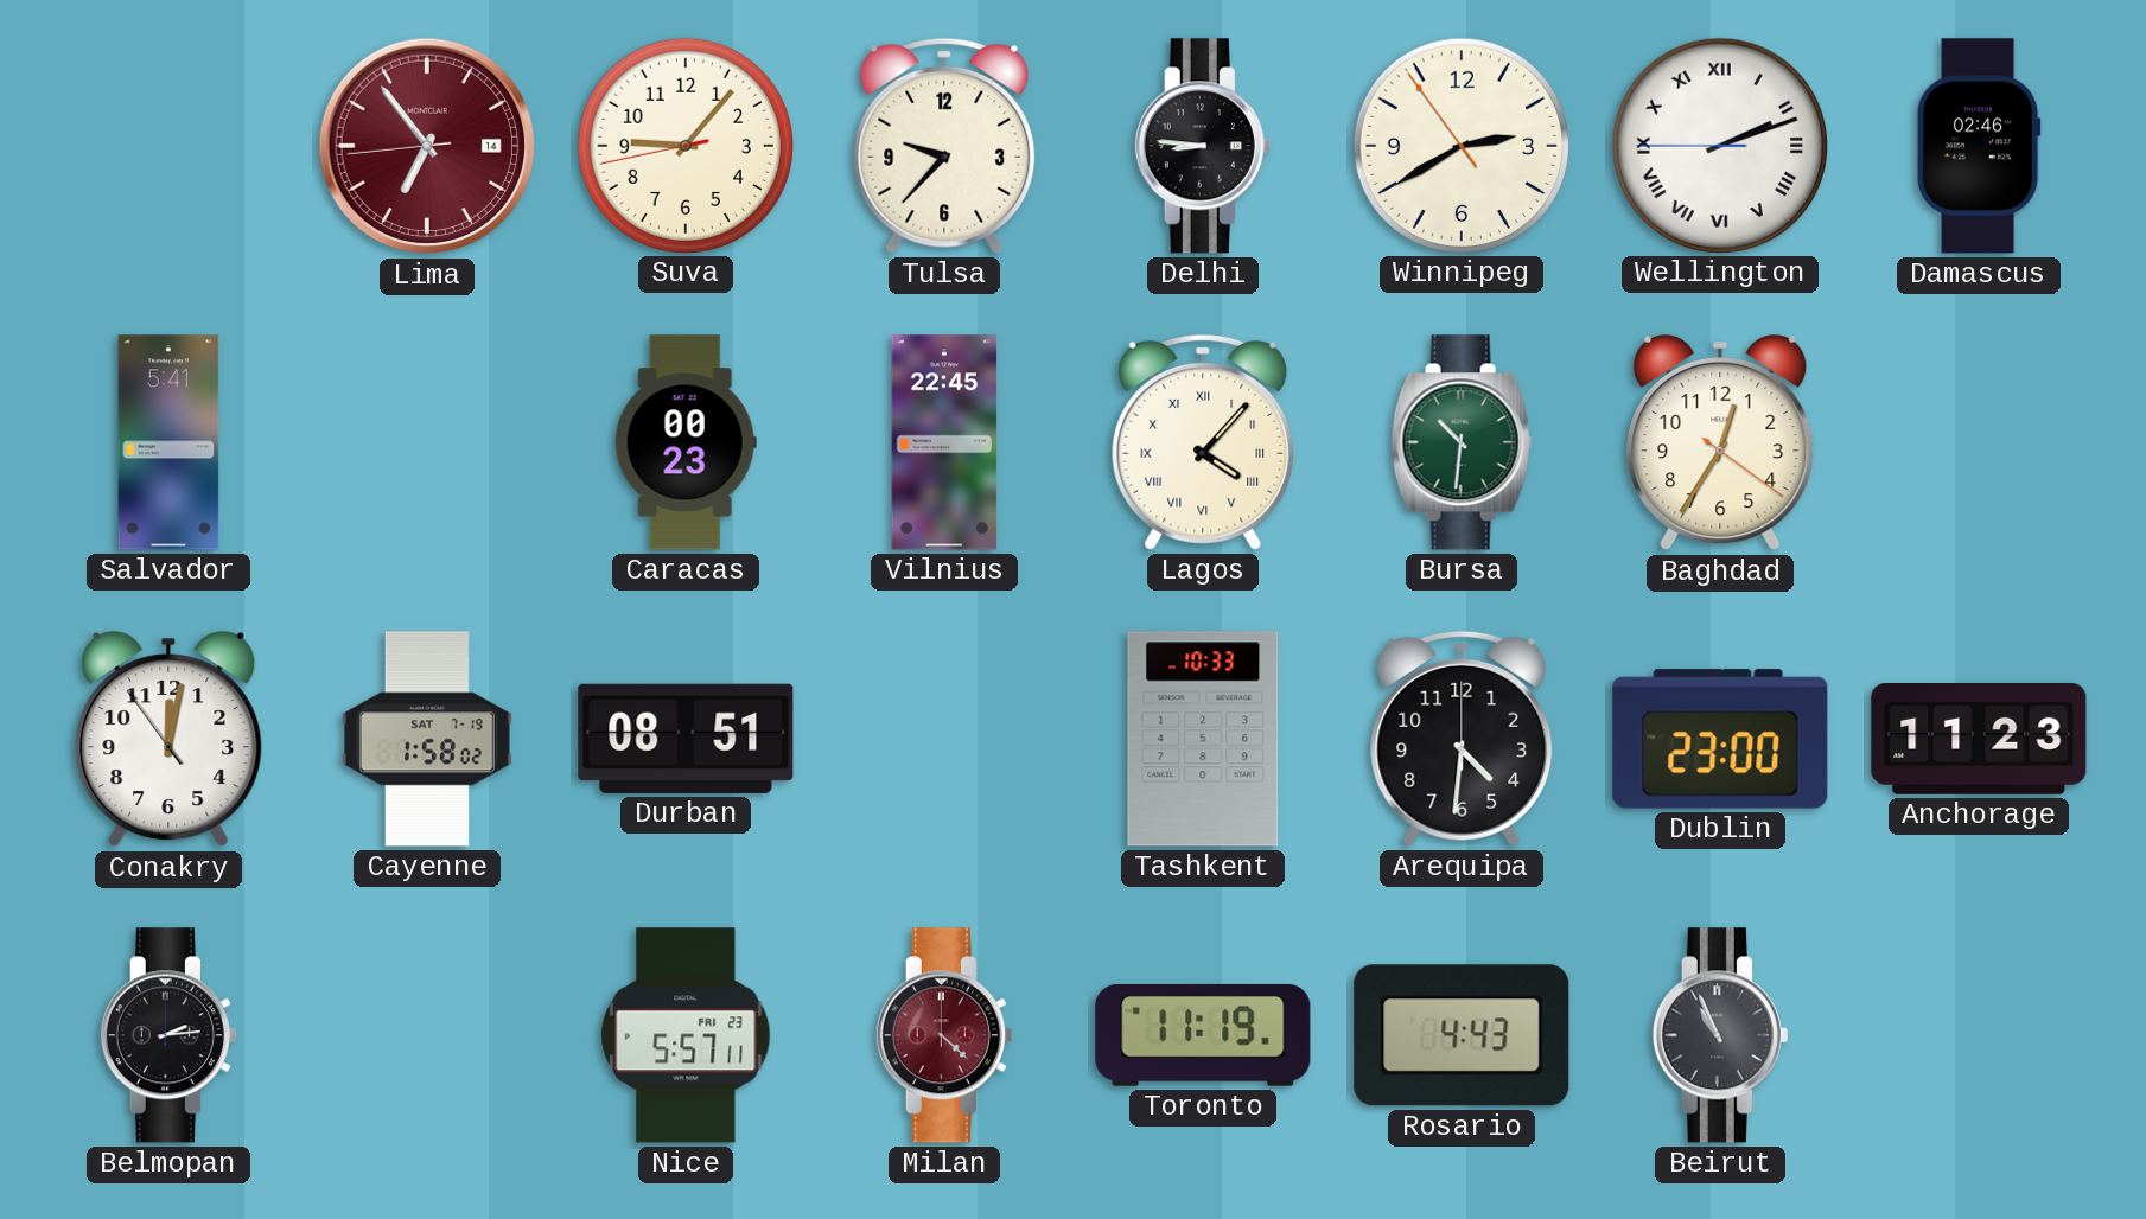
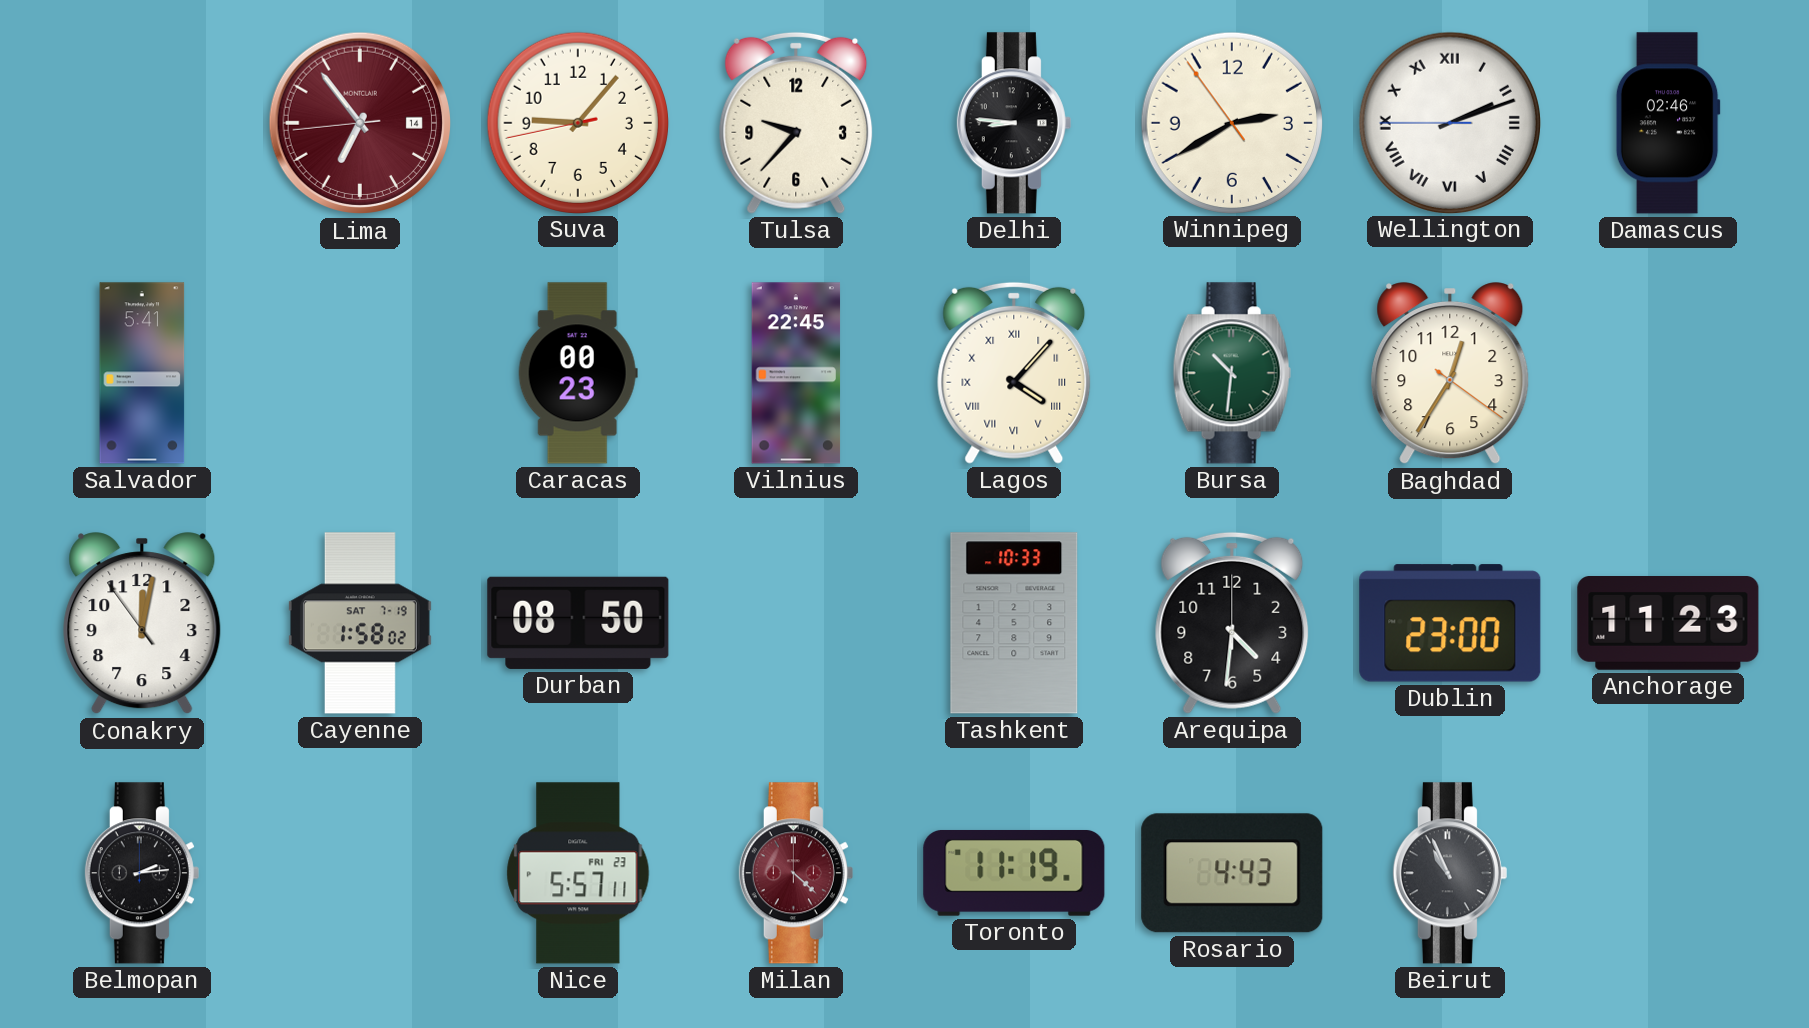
Durban: 08:51 -> 08:50
